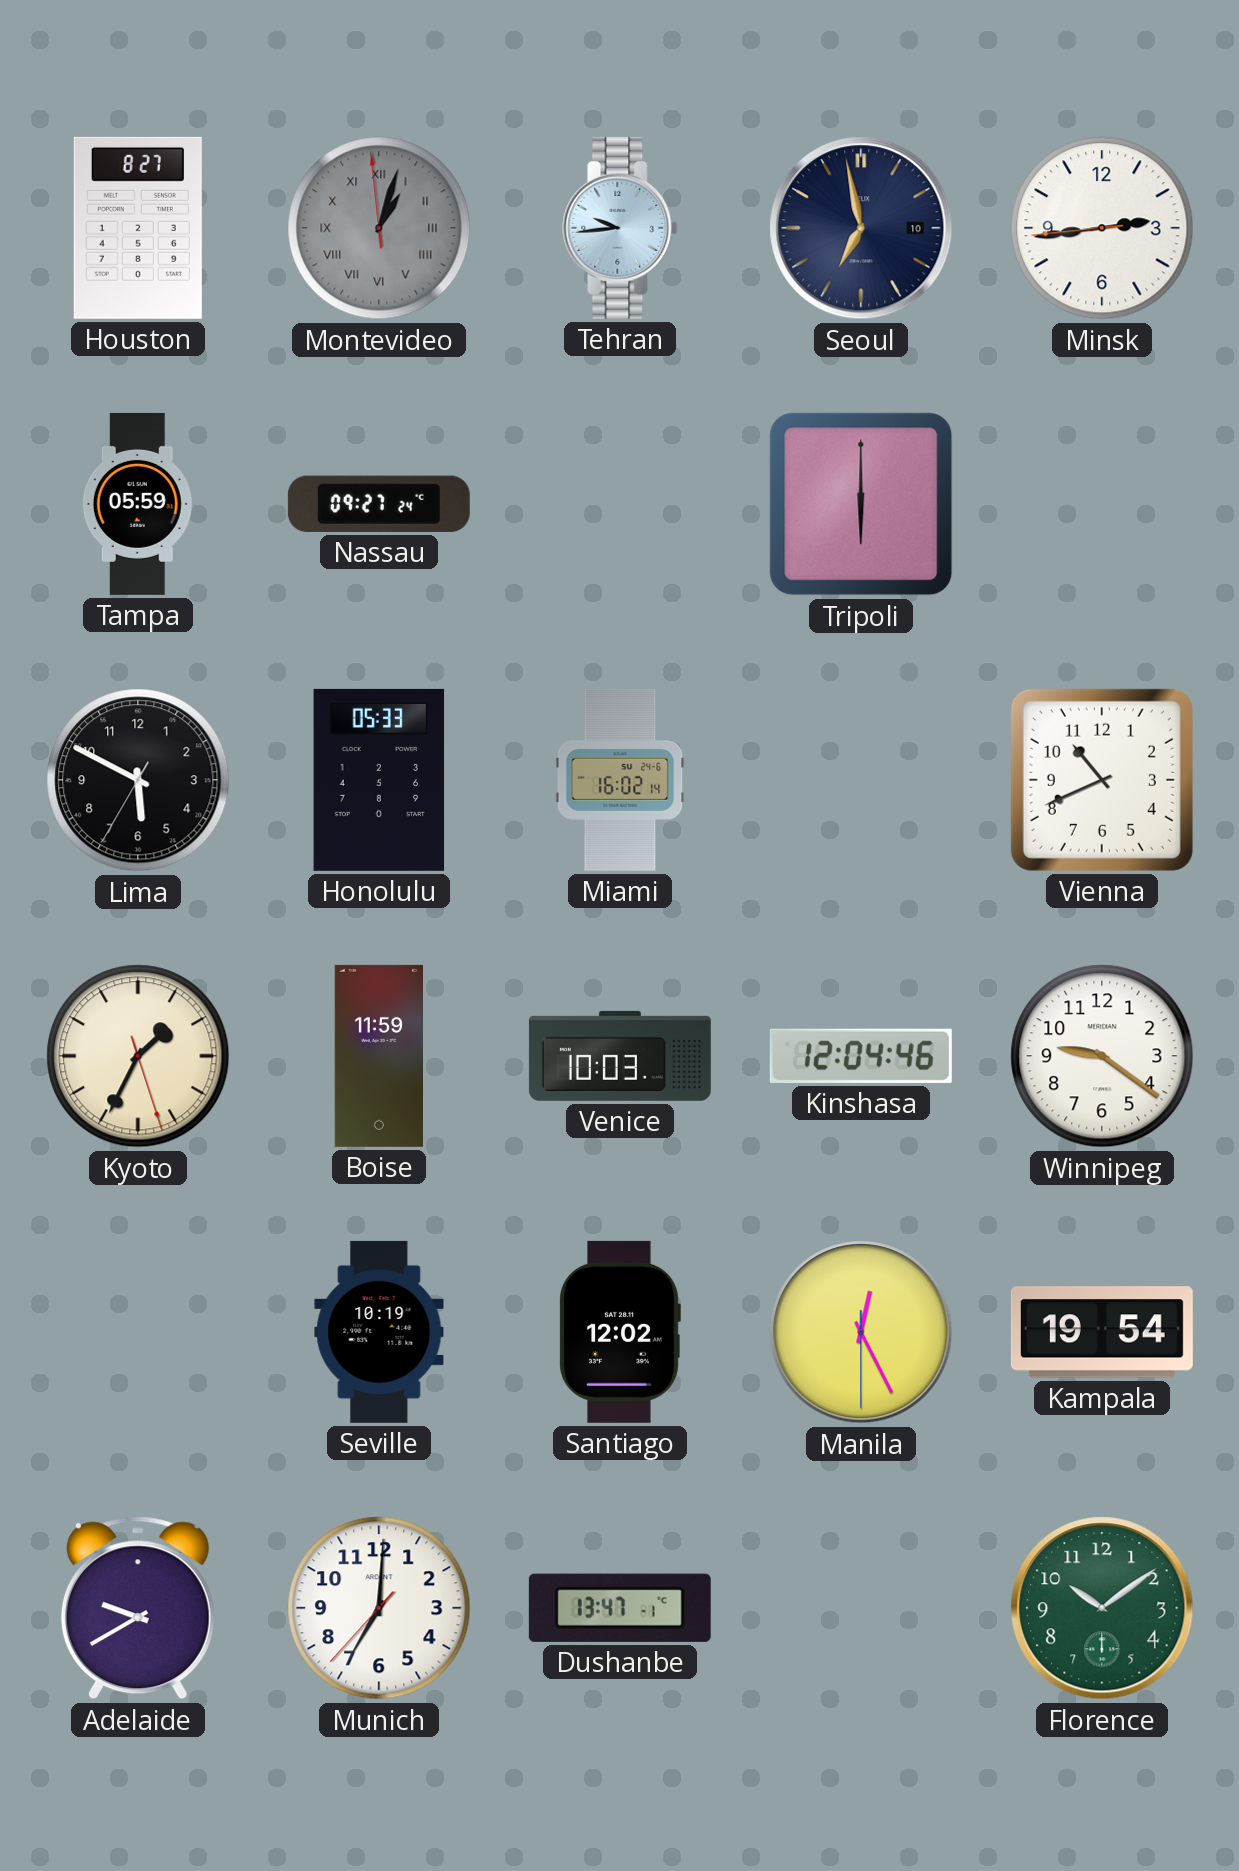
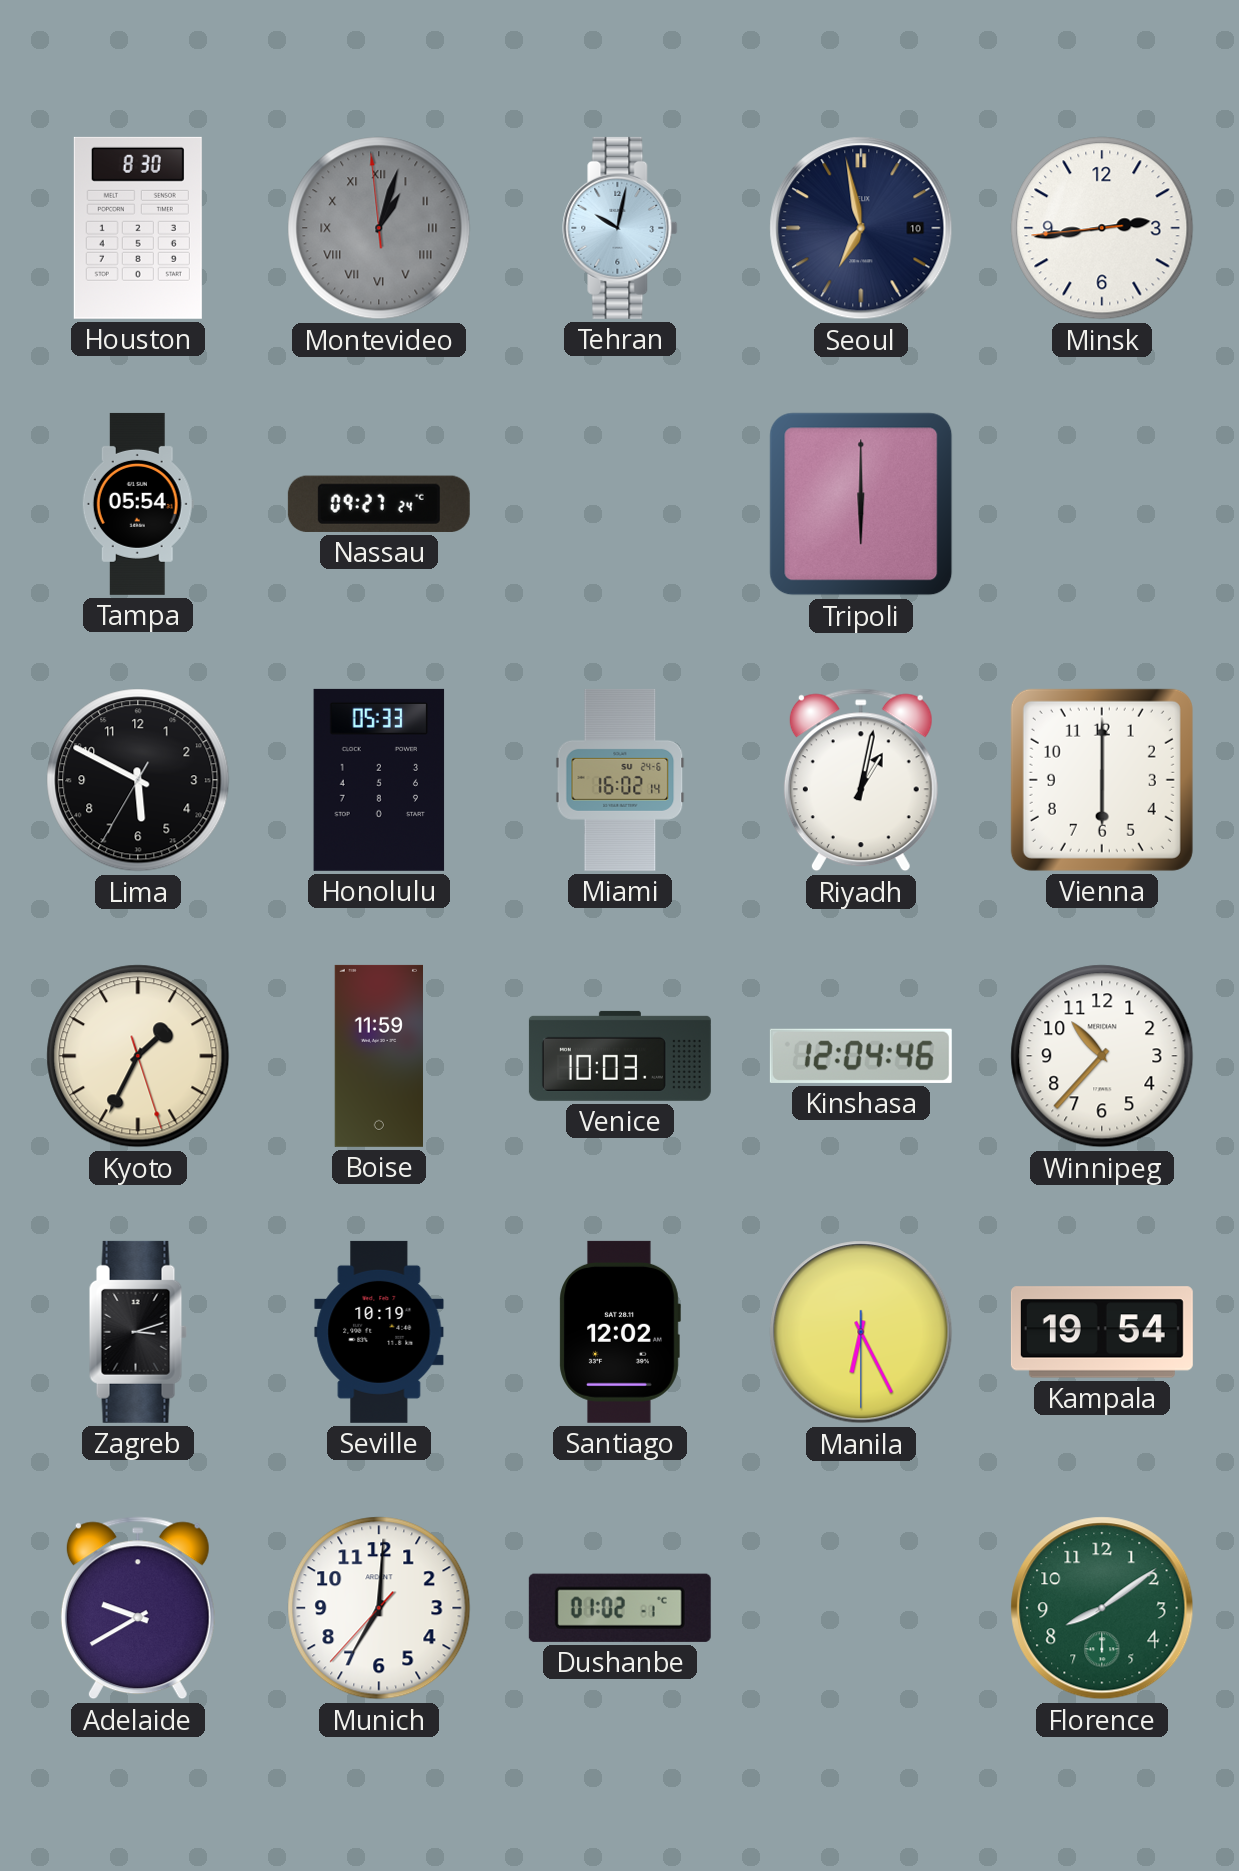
Houston: 8:27 -> 8:30
Tehran: 9:44 -> 10:02
Tampa: 05:59 -> 05:54
Riyadh: none -> 1:02
Vienna: 10:41 -> 6:00
Winnipeg: 9:21 -> 10:37
Zagreb: none -> 3:12
Manila: 12:25 -> 6:25
Dushanbe: 13:47 -> 01:02
Florence: 10:09 -> 8:09
